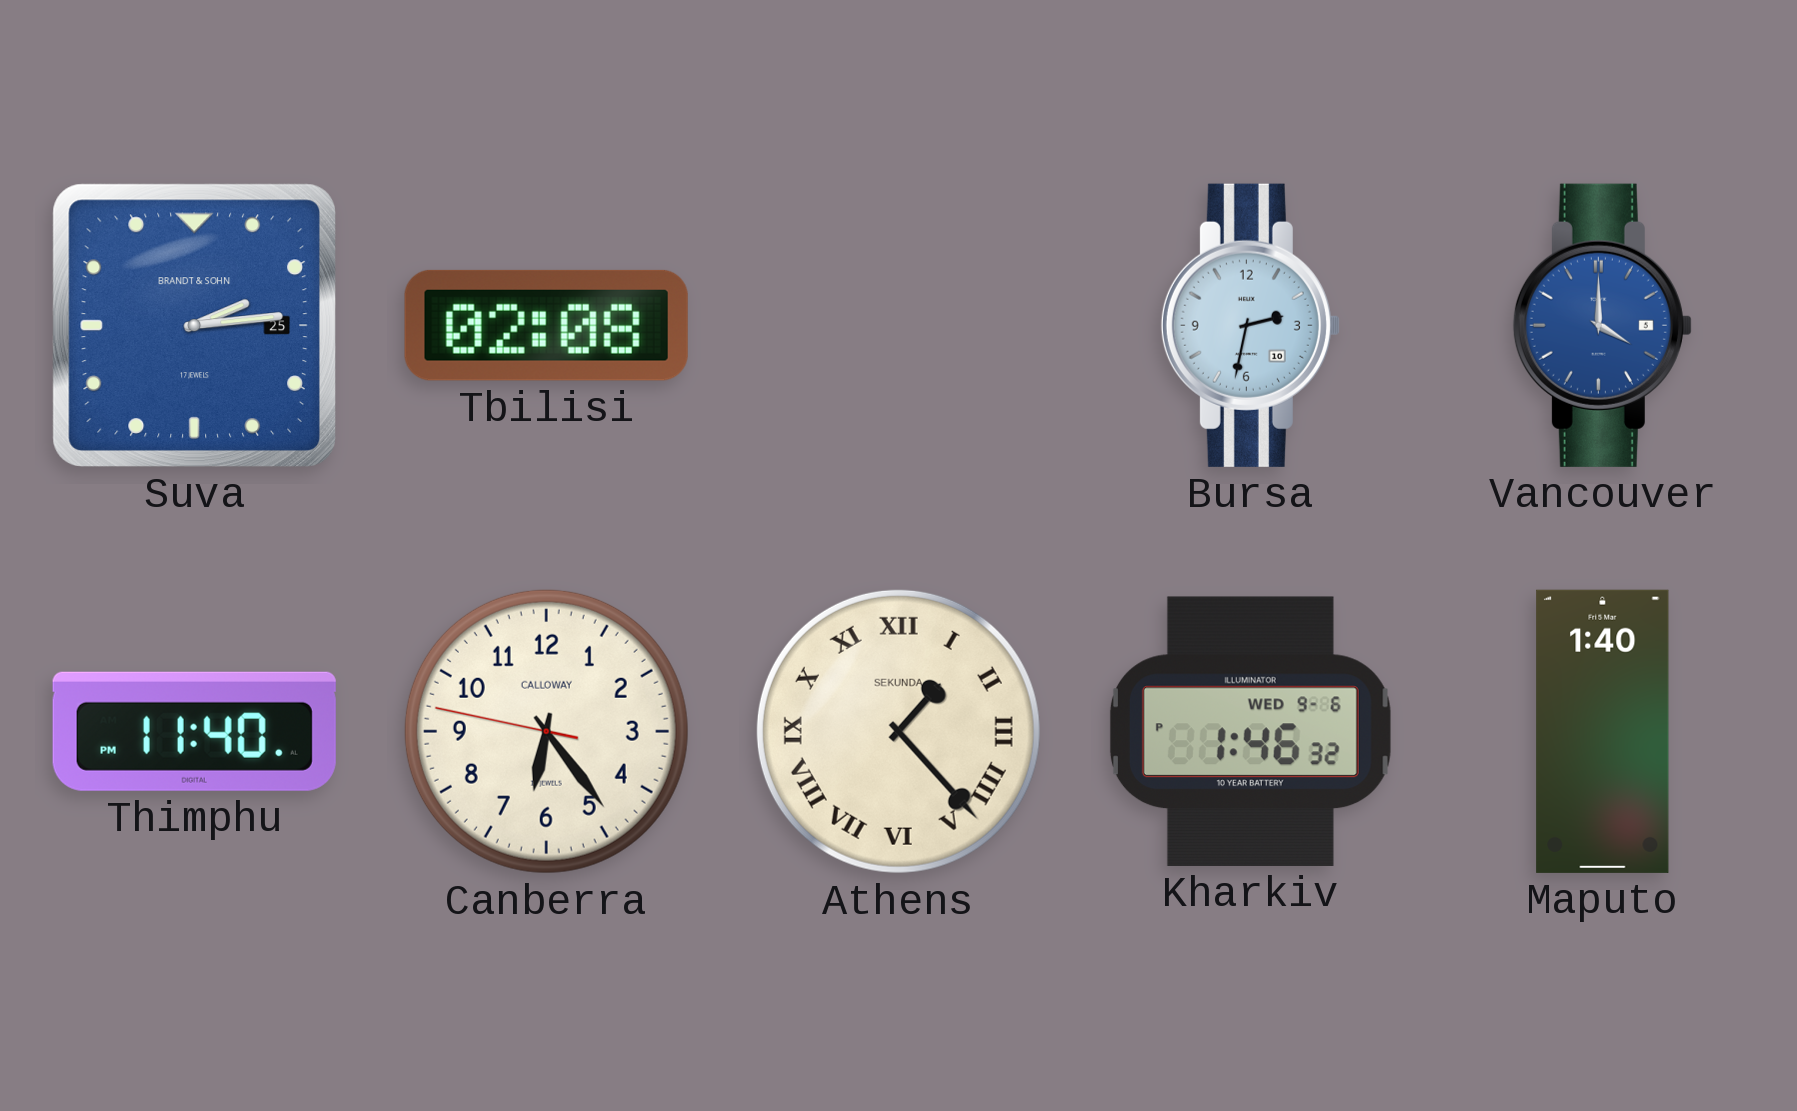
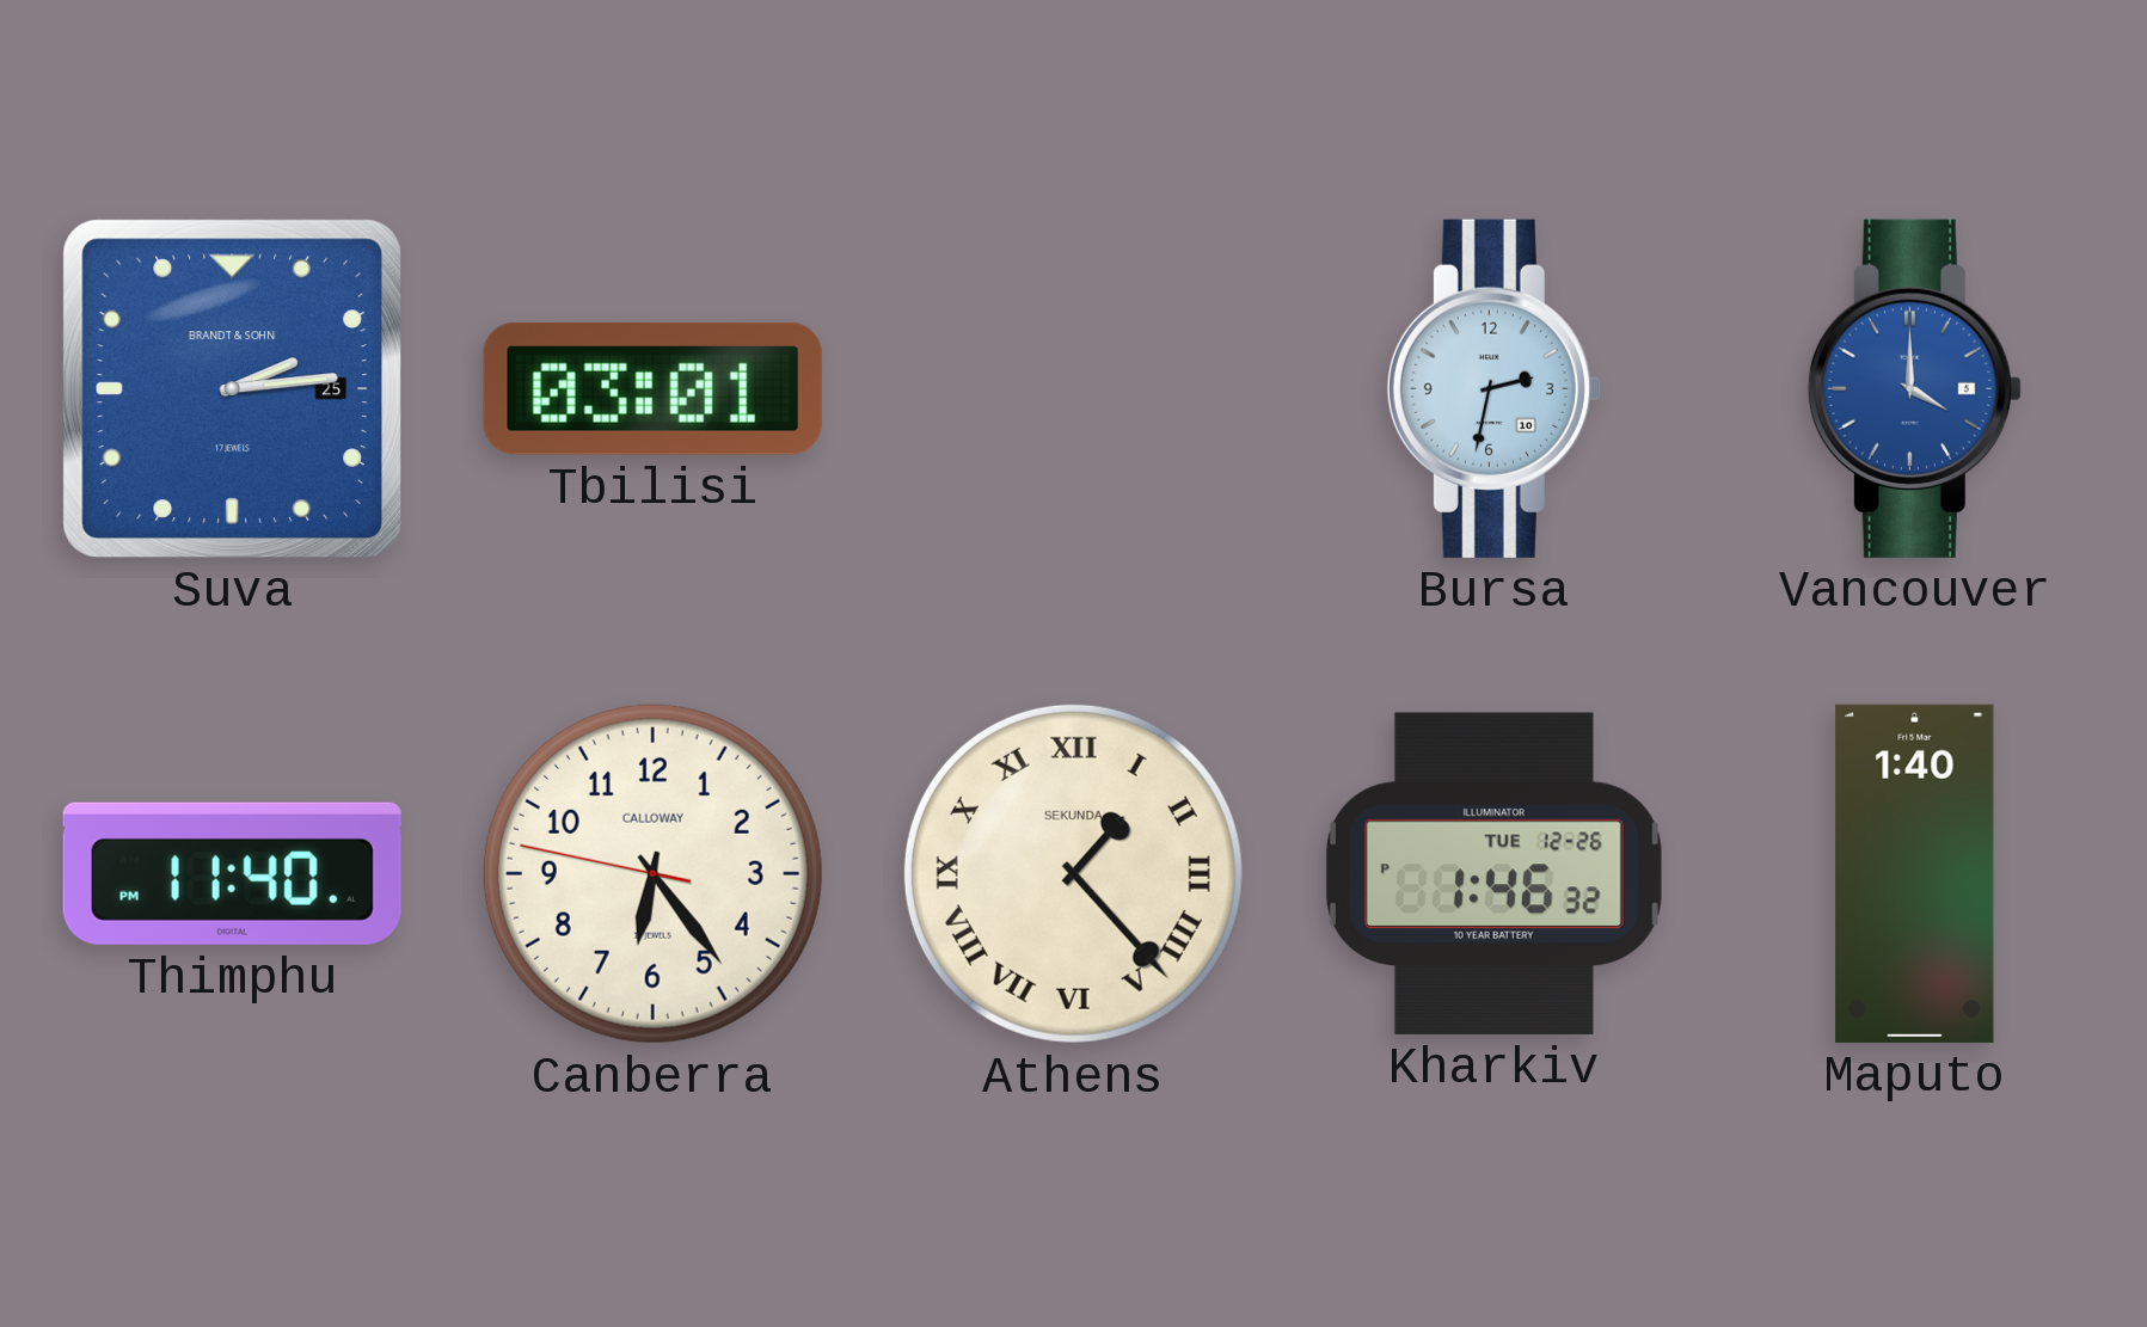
Tbilisi: 02:08 -> 03:01
Kharkiv date: WED 9-6 -> TUE 12-26
